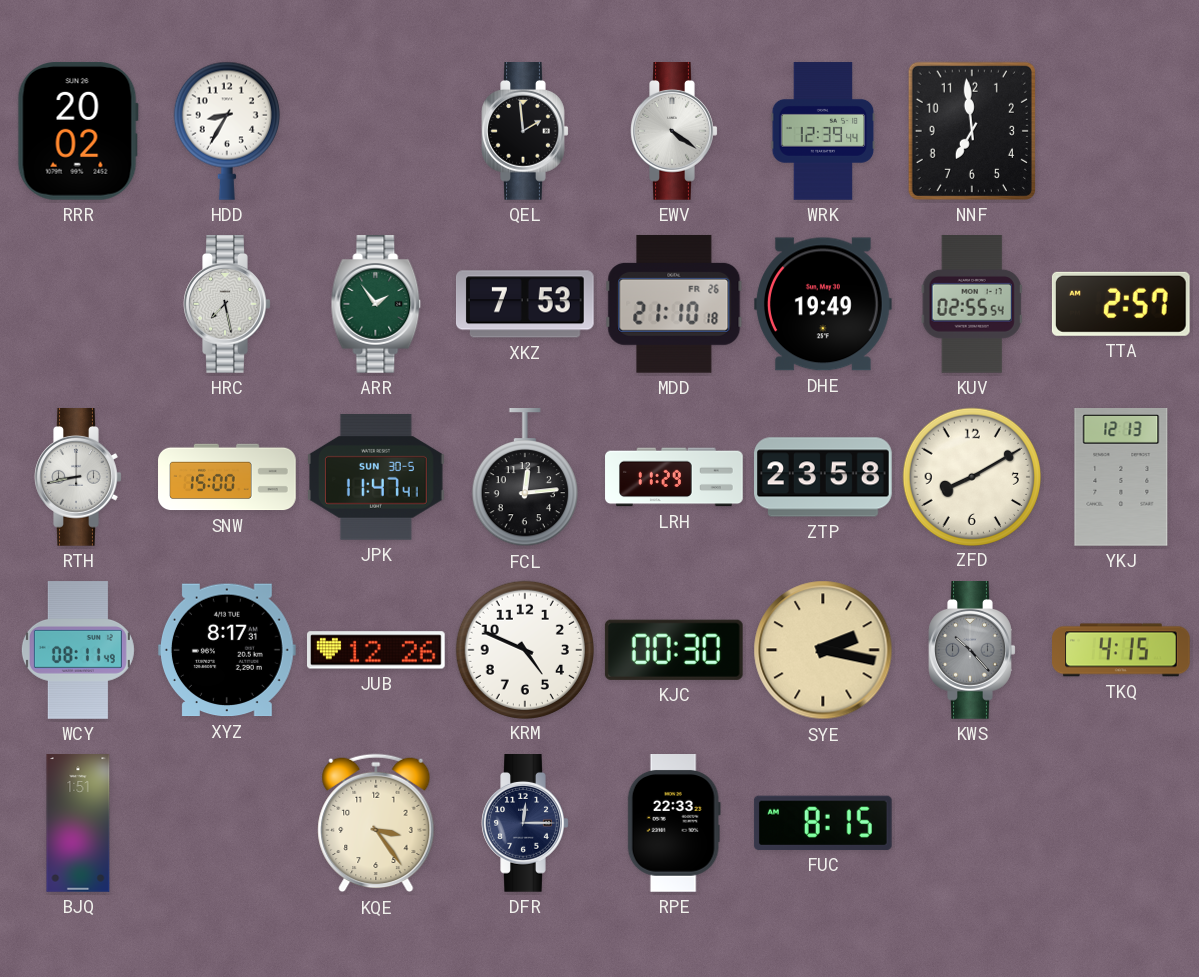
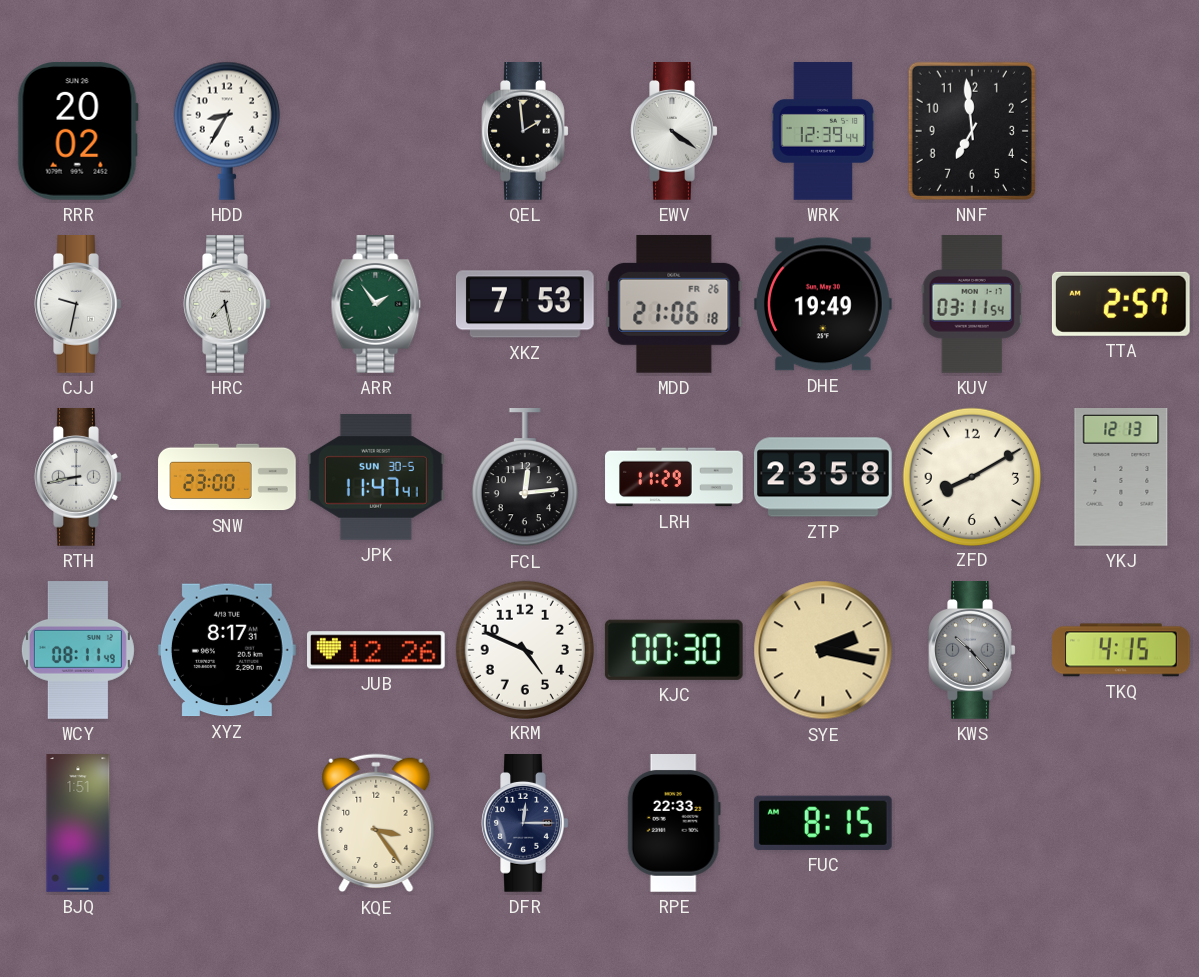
CJJ: none -> 9:32
MDD: 21:10 -> 21:06
KUV: 02:55 -> 03:11
SNW: 15:00 -> 23:00
